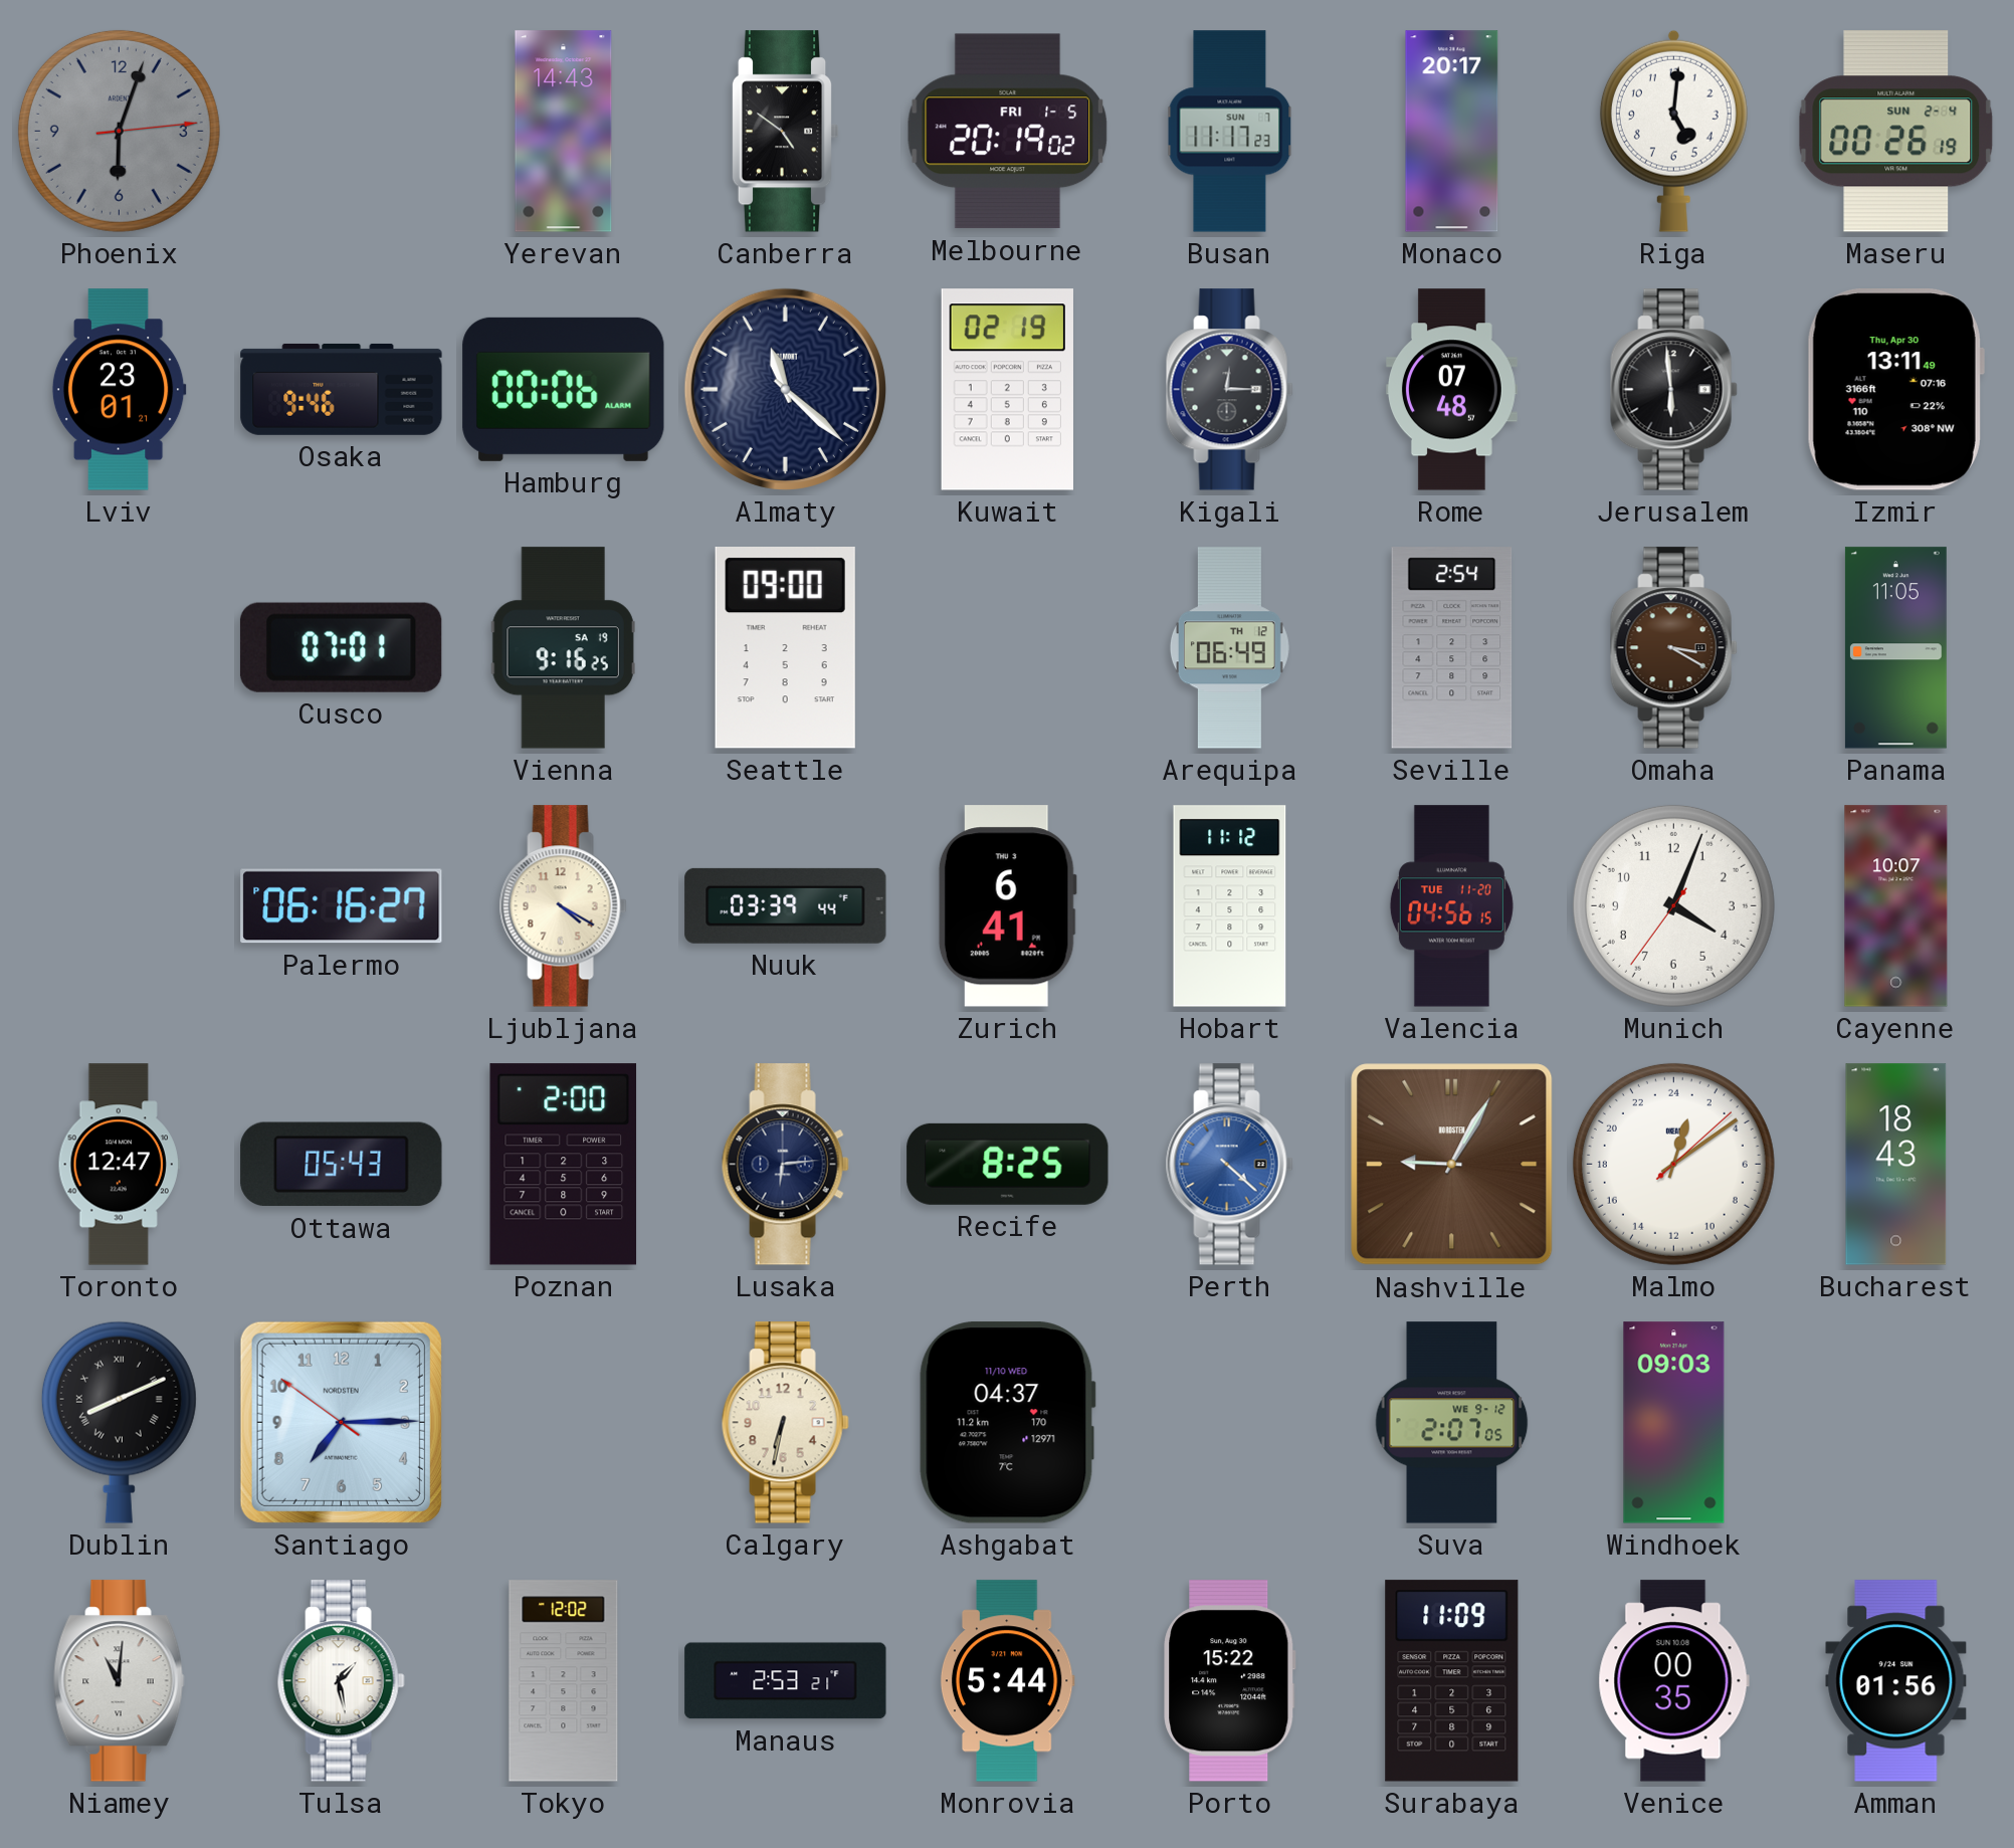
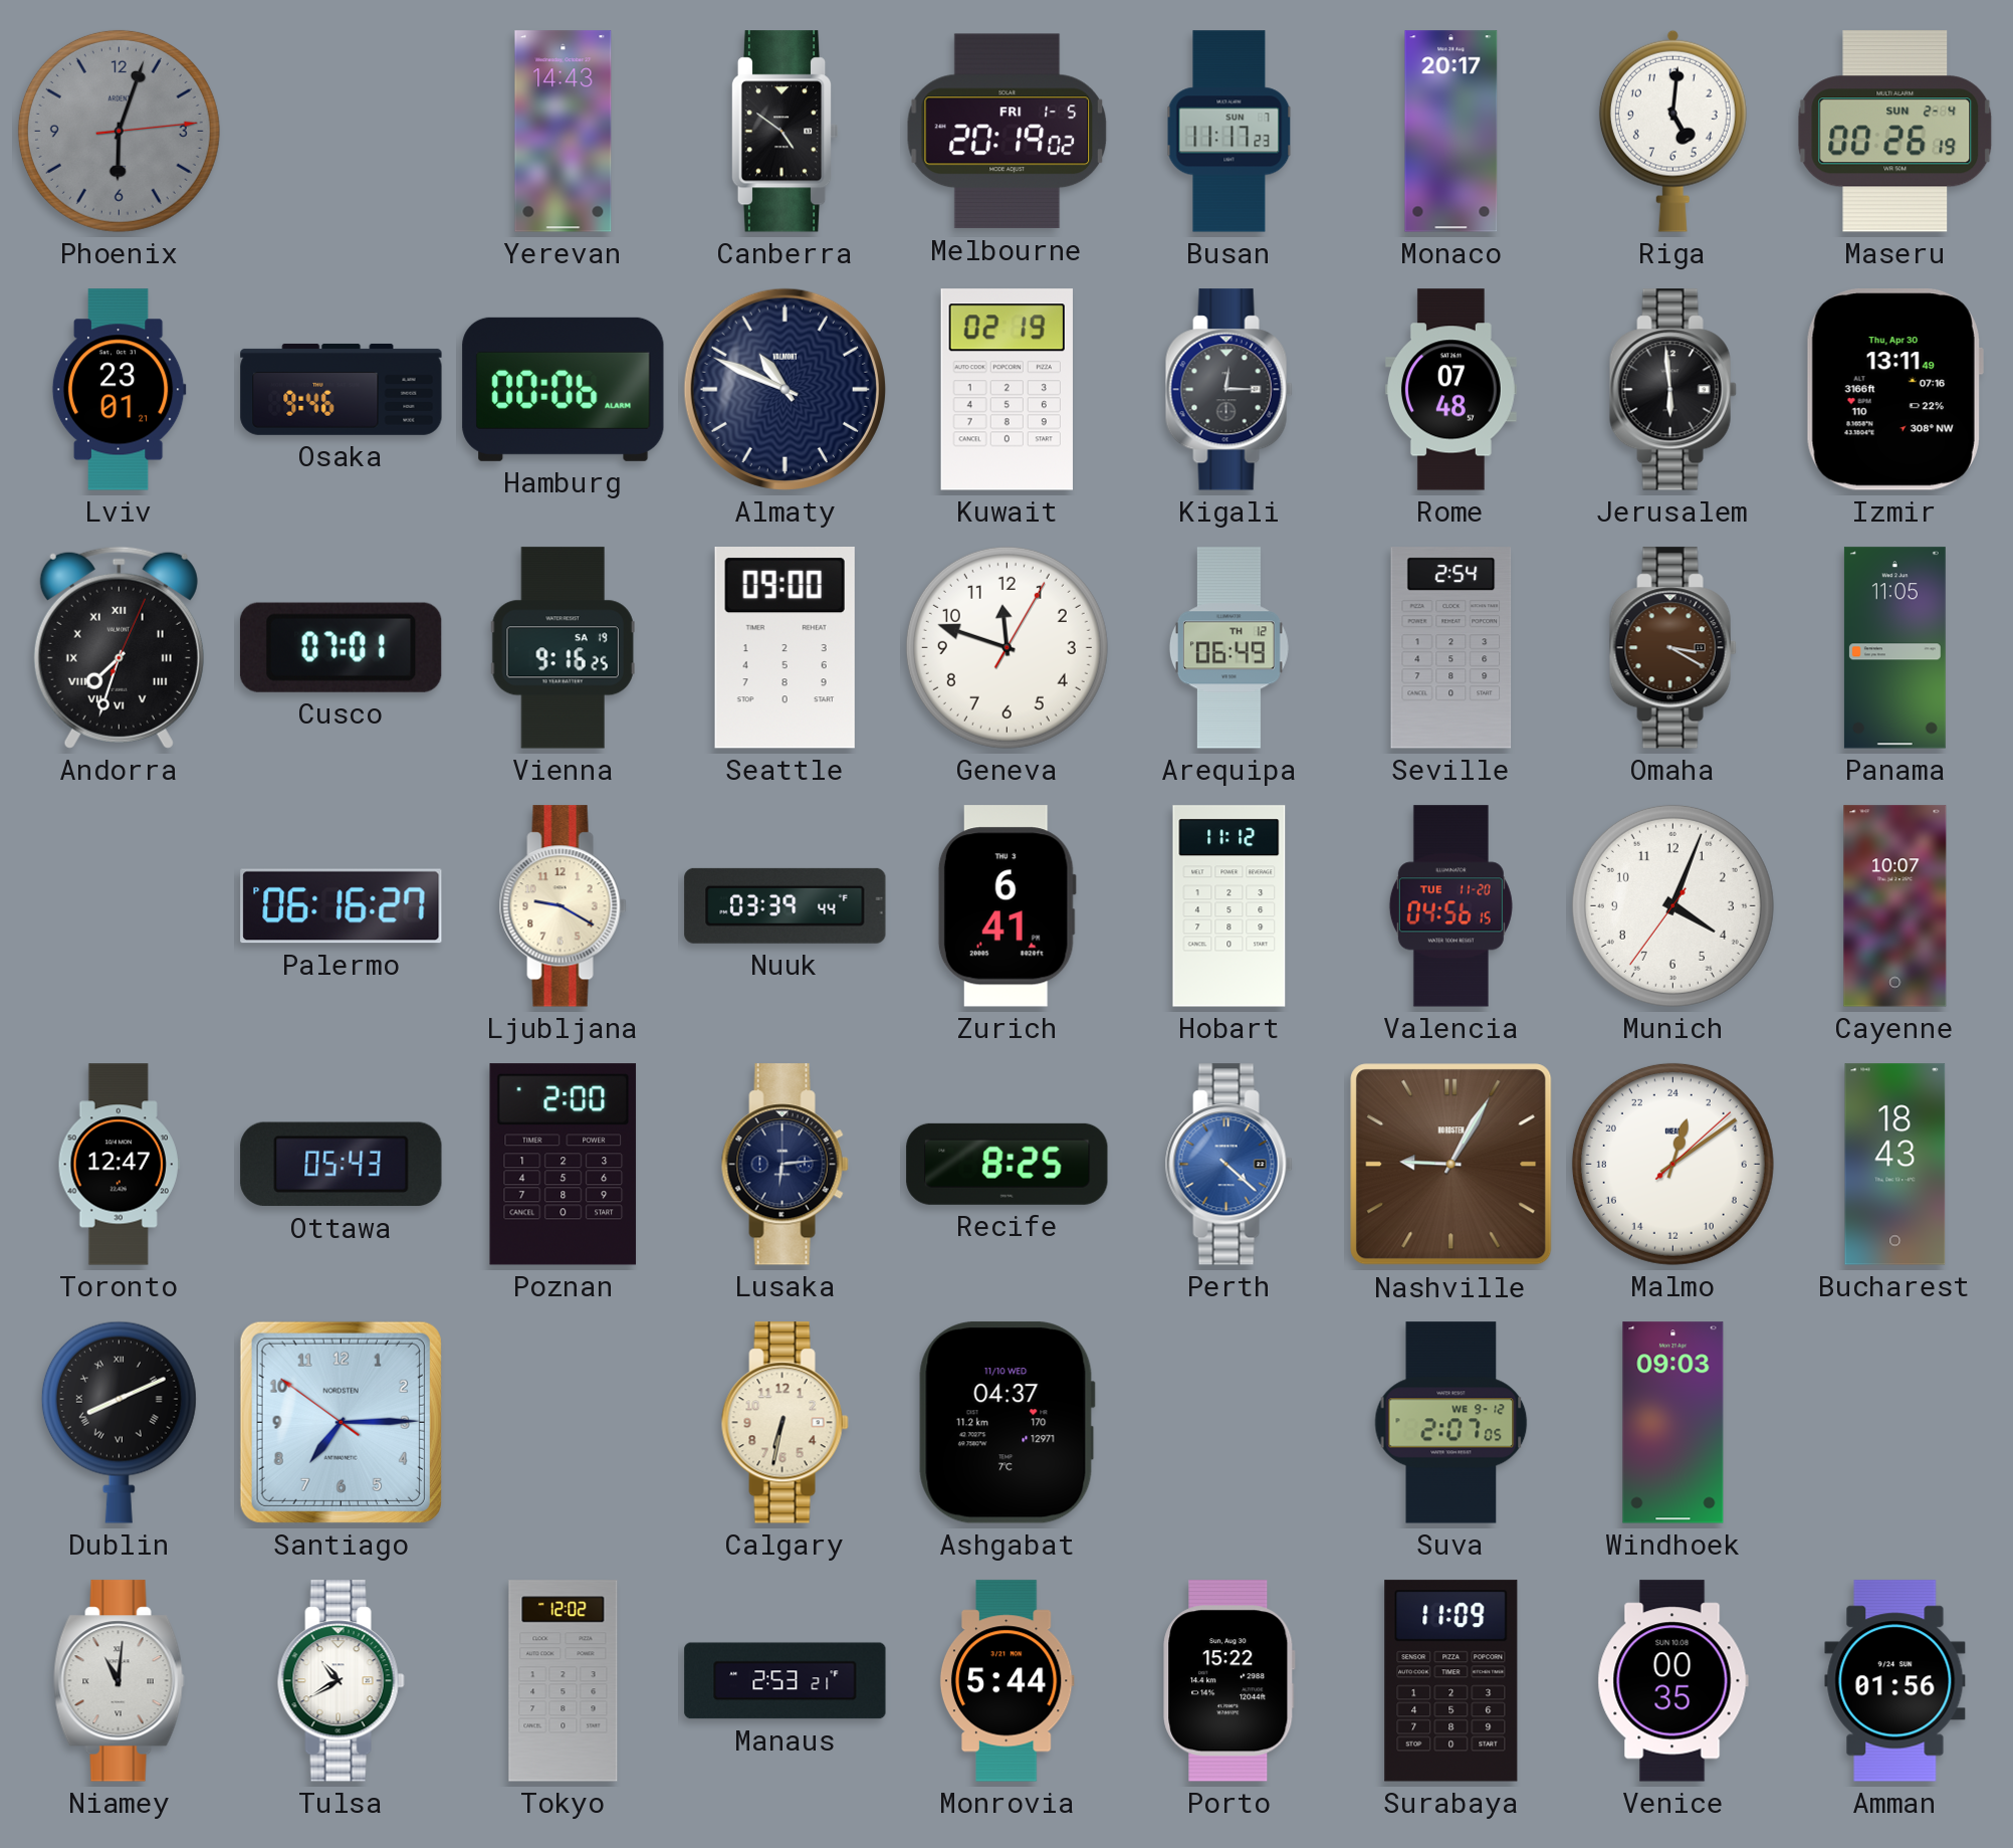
Almaty: 11:22 -> 10:49
Andorra: none -> 7:33
Geneva: none -> 11:48
Ljubljana: 4:20 -> 9:20
Tulsa: 1:28 -> 10:40
